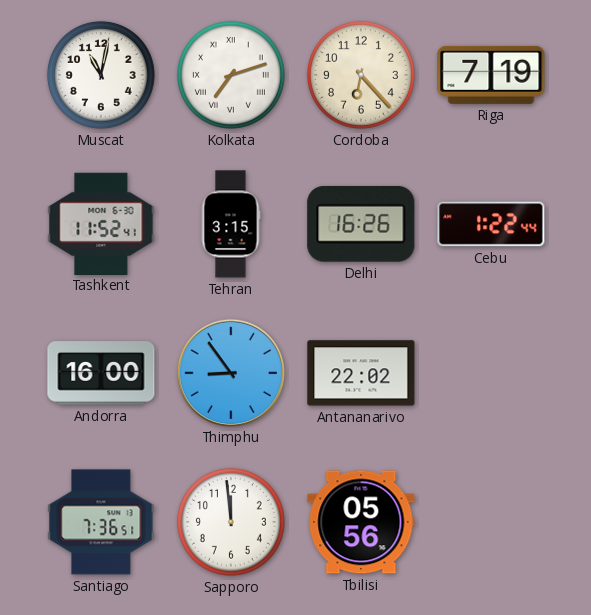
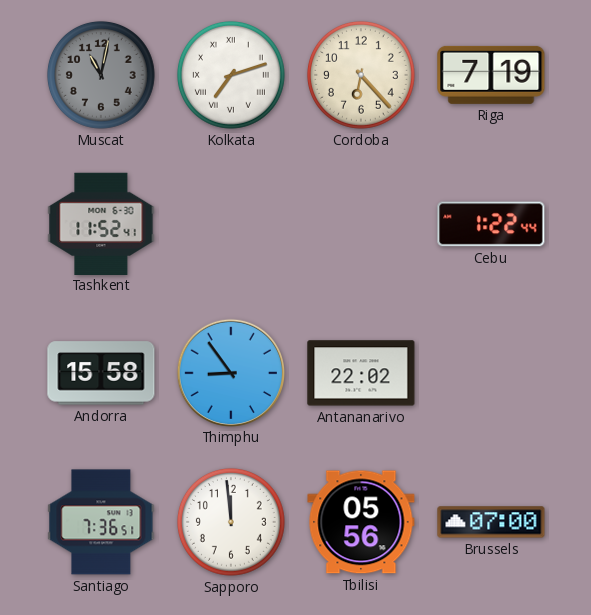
Muscat dial: white -> grey
Tehran: 3:15 -> none
Delhi: 16:26 -> none
Andorra: 16:00 -> 15:58
Brussels: none -> 07:00
